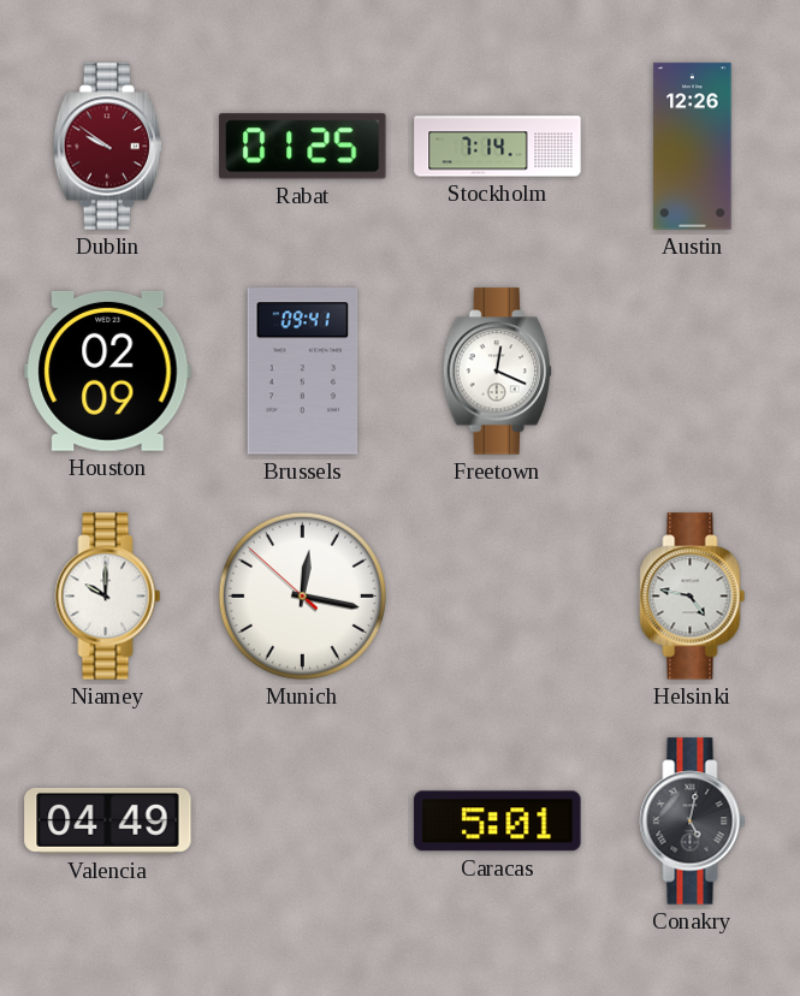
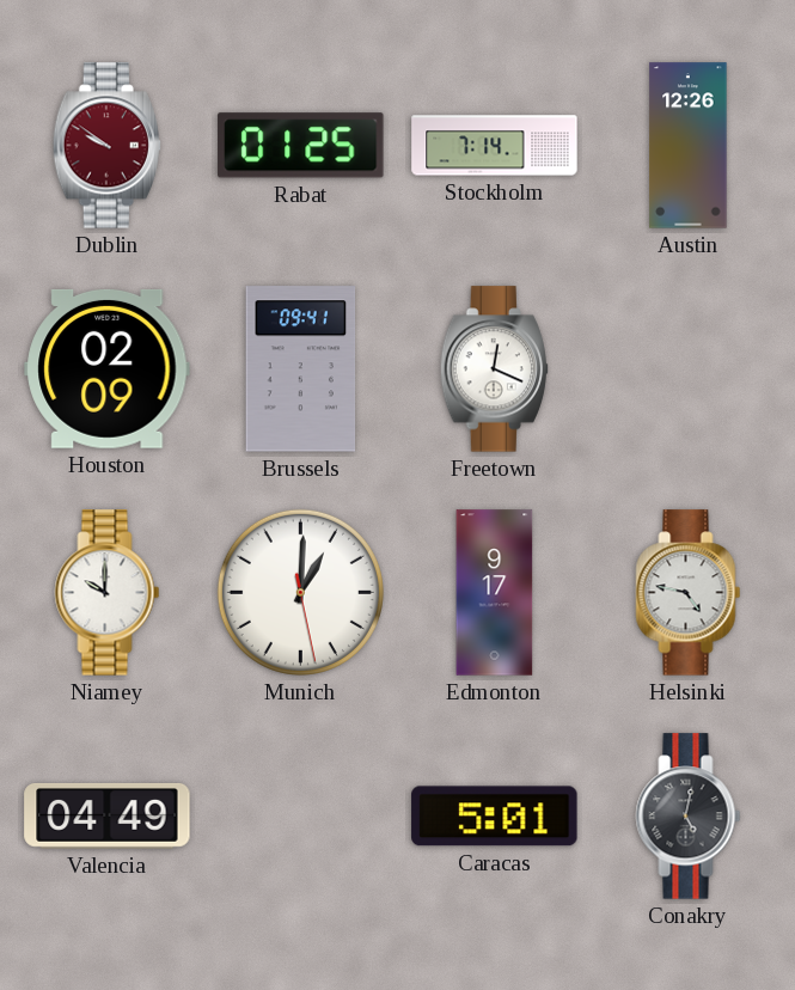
Munich: 12:16 -> 1:00
Edmonton: none -> 9:17
